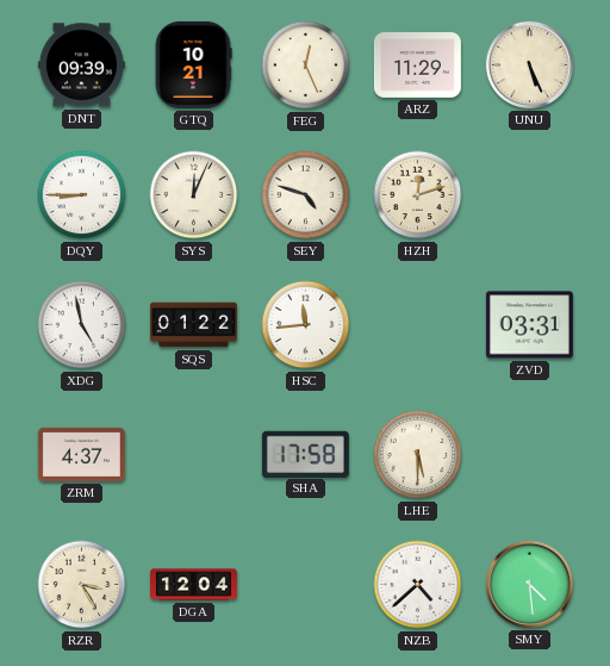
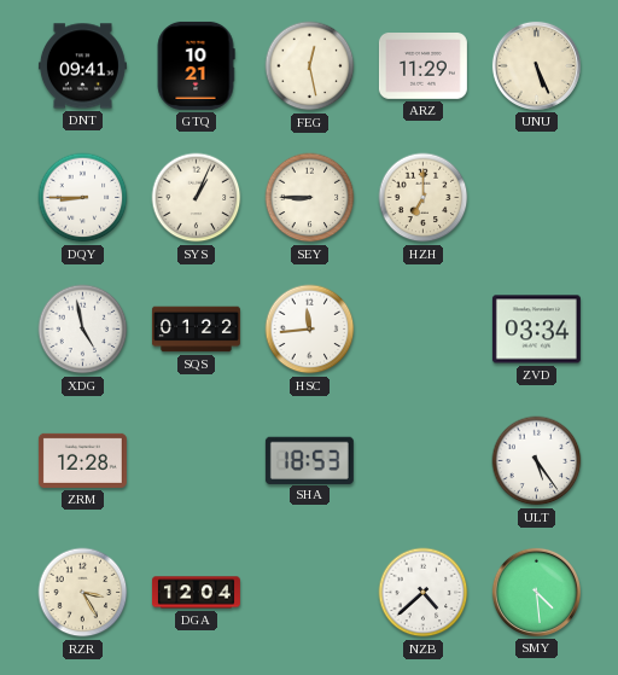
DNT: 09:39 -> 09:41
FEG: 12:26 -> 12:28
SYS: 12:04 -> 1:04
SEY: 4:48 -> 8:45
HZH: 12:12 -> 7:00
ZVD: 03:31 -> 03:34
ZRM: 4:37 -> 12:28
SHA: 17:58 -> 18:53
LHE: 5:30 -> none
ULT: none -> 5:24
